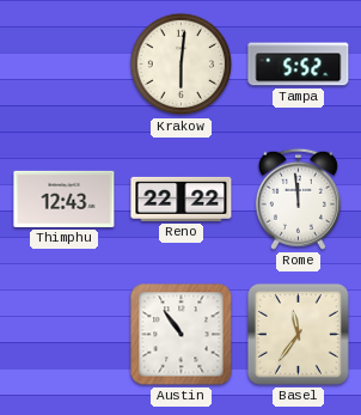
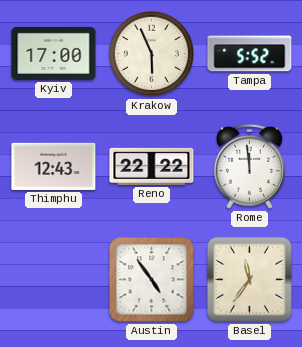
Kyiv: none -> 17:00
Krakow: 6:01 -> 5:56
Austin: 10:54 -> 4:54
